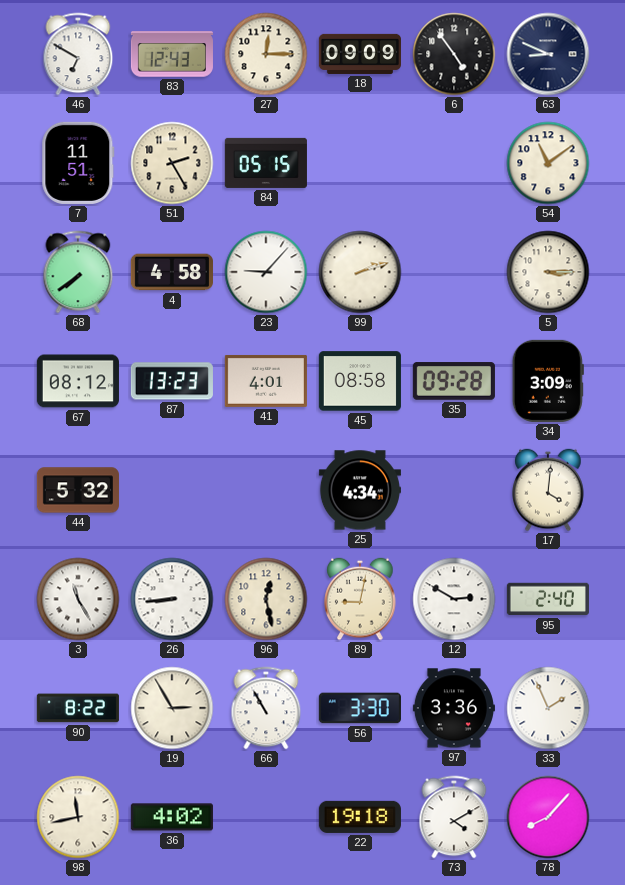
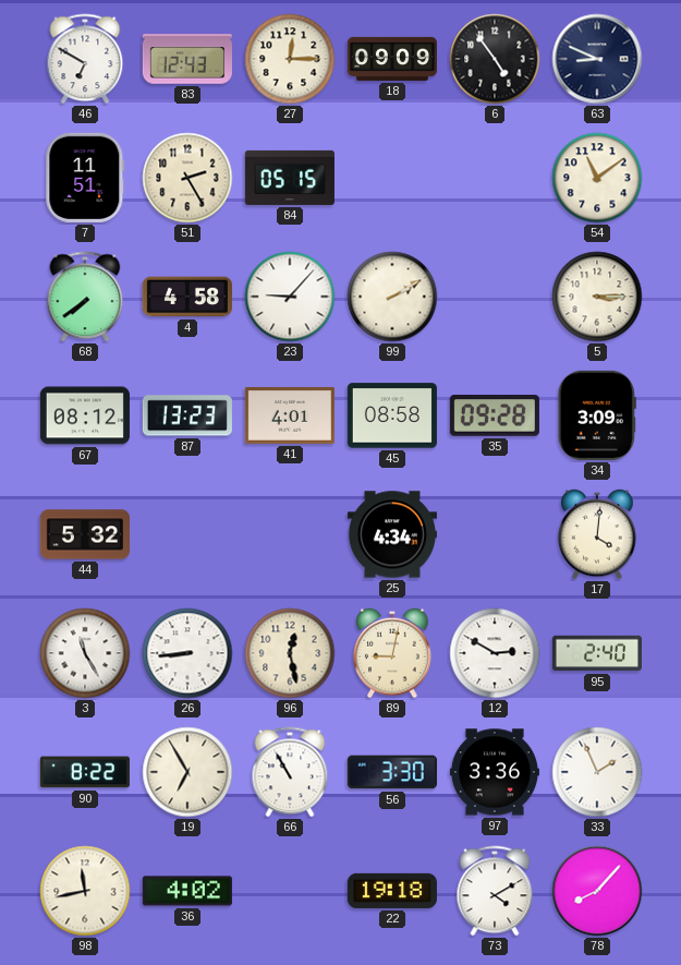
99: 2:12 -> 2:10
19: 2:55 -> 6:55
